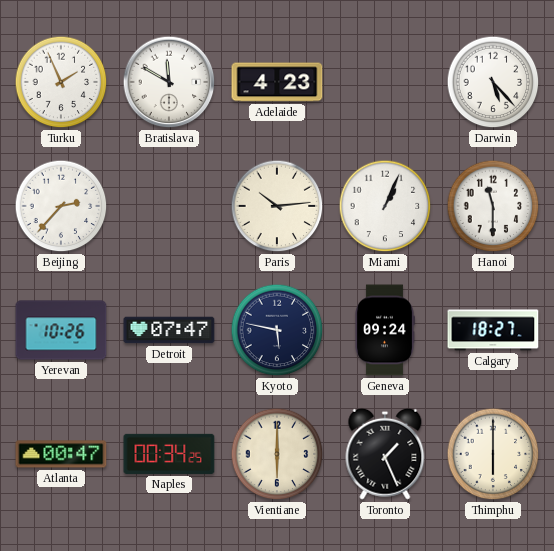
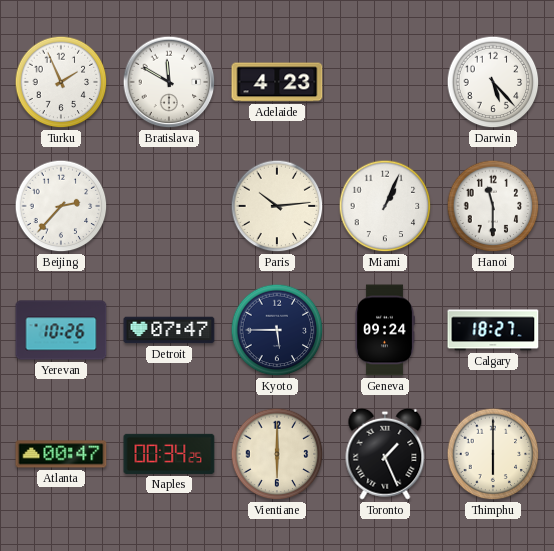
Kyoto: 5:47 -> 5:45
